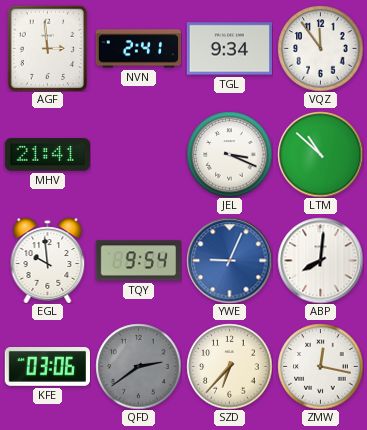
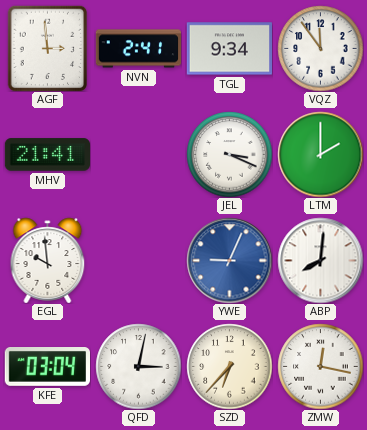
LTM: 10:52 -> 2:00
TQY: 9:54 -> none
KFE: 03:06 -> 03:04
QFD: 2:39 -> 3:02
QFD dial: grey -> white
